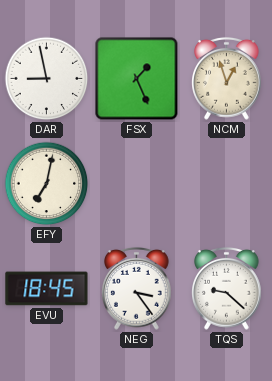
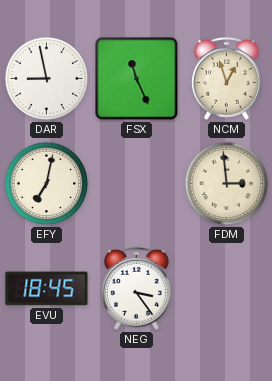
FSX: 1:26 -> 11:26
FDM: none -> 2:59
TQS: 9:22 -> none
